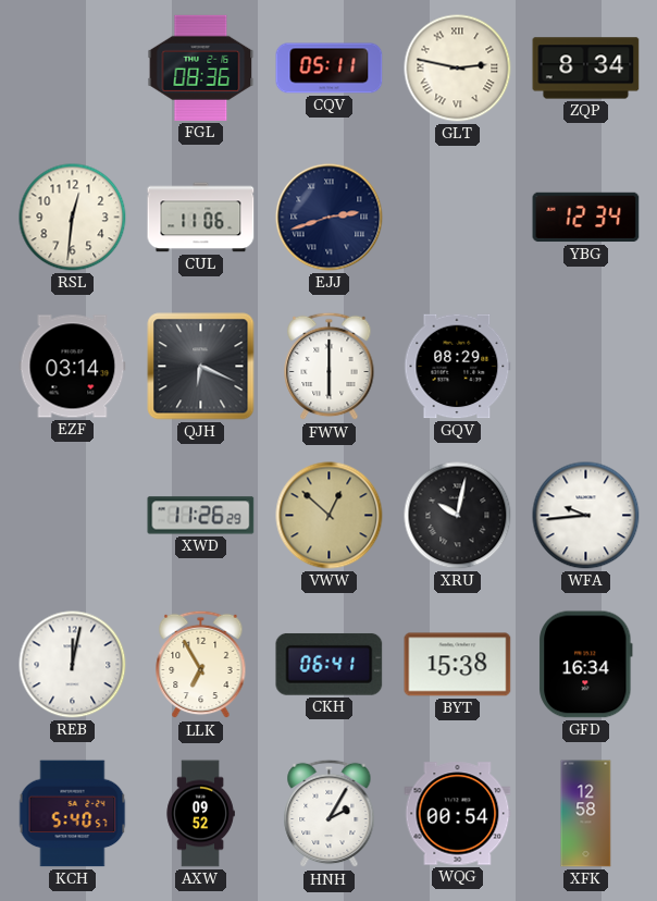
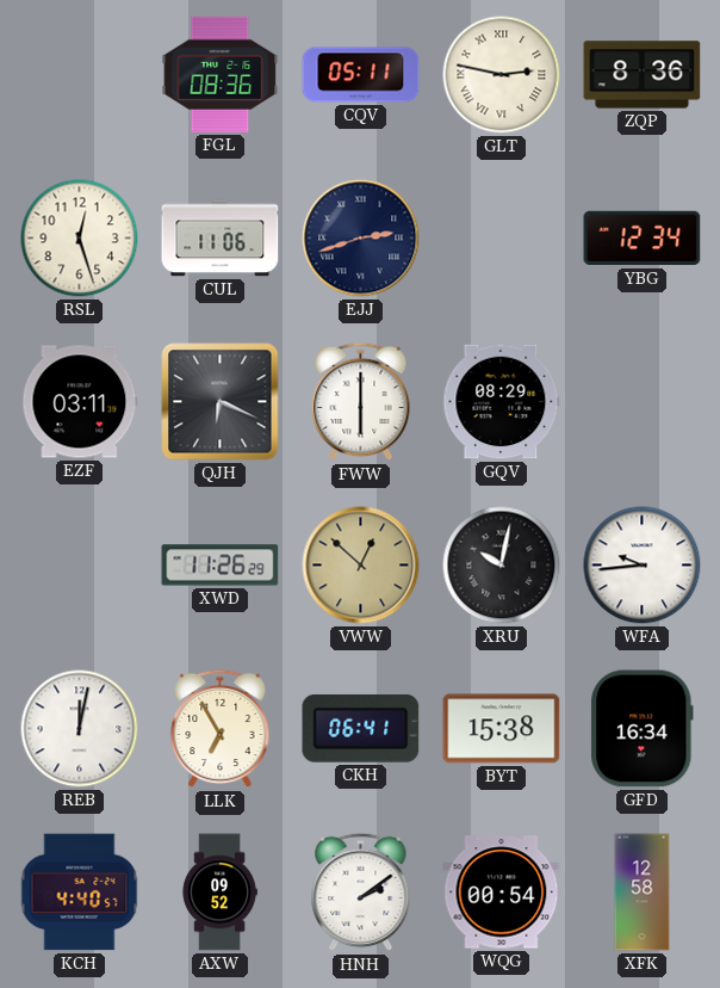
ZQP: 8:34 -> 8:36
RSL: 12:31 -> 12:27
EZF: 03:14 -> 03:11
KCH: 5:40 -> 4:40
HNH: 2:05 -> 2:09
